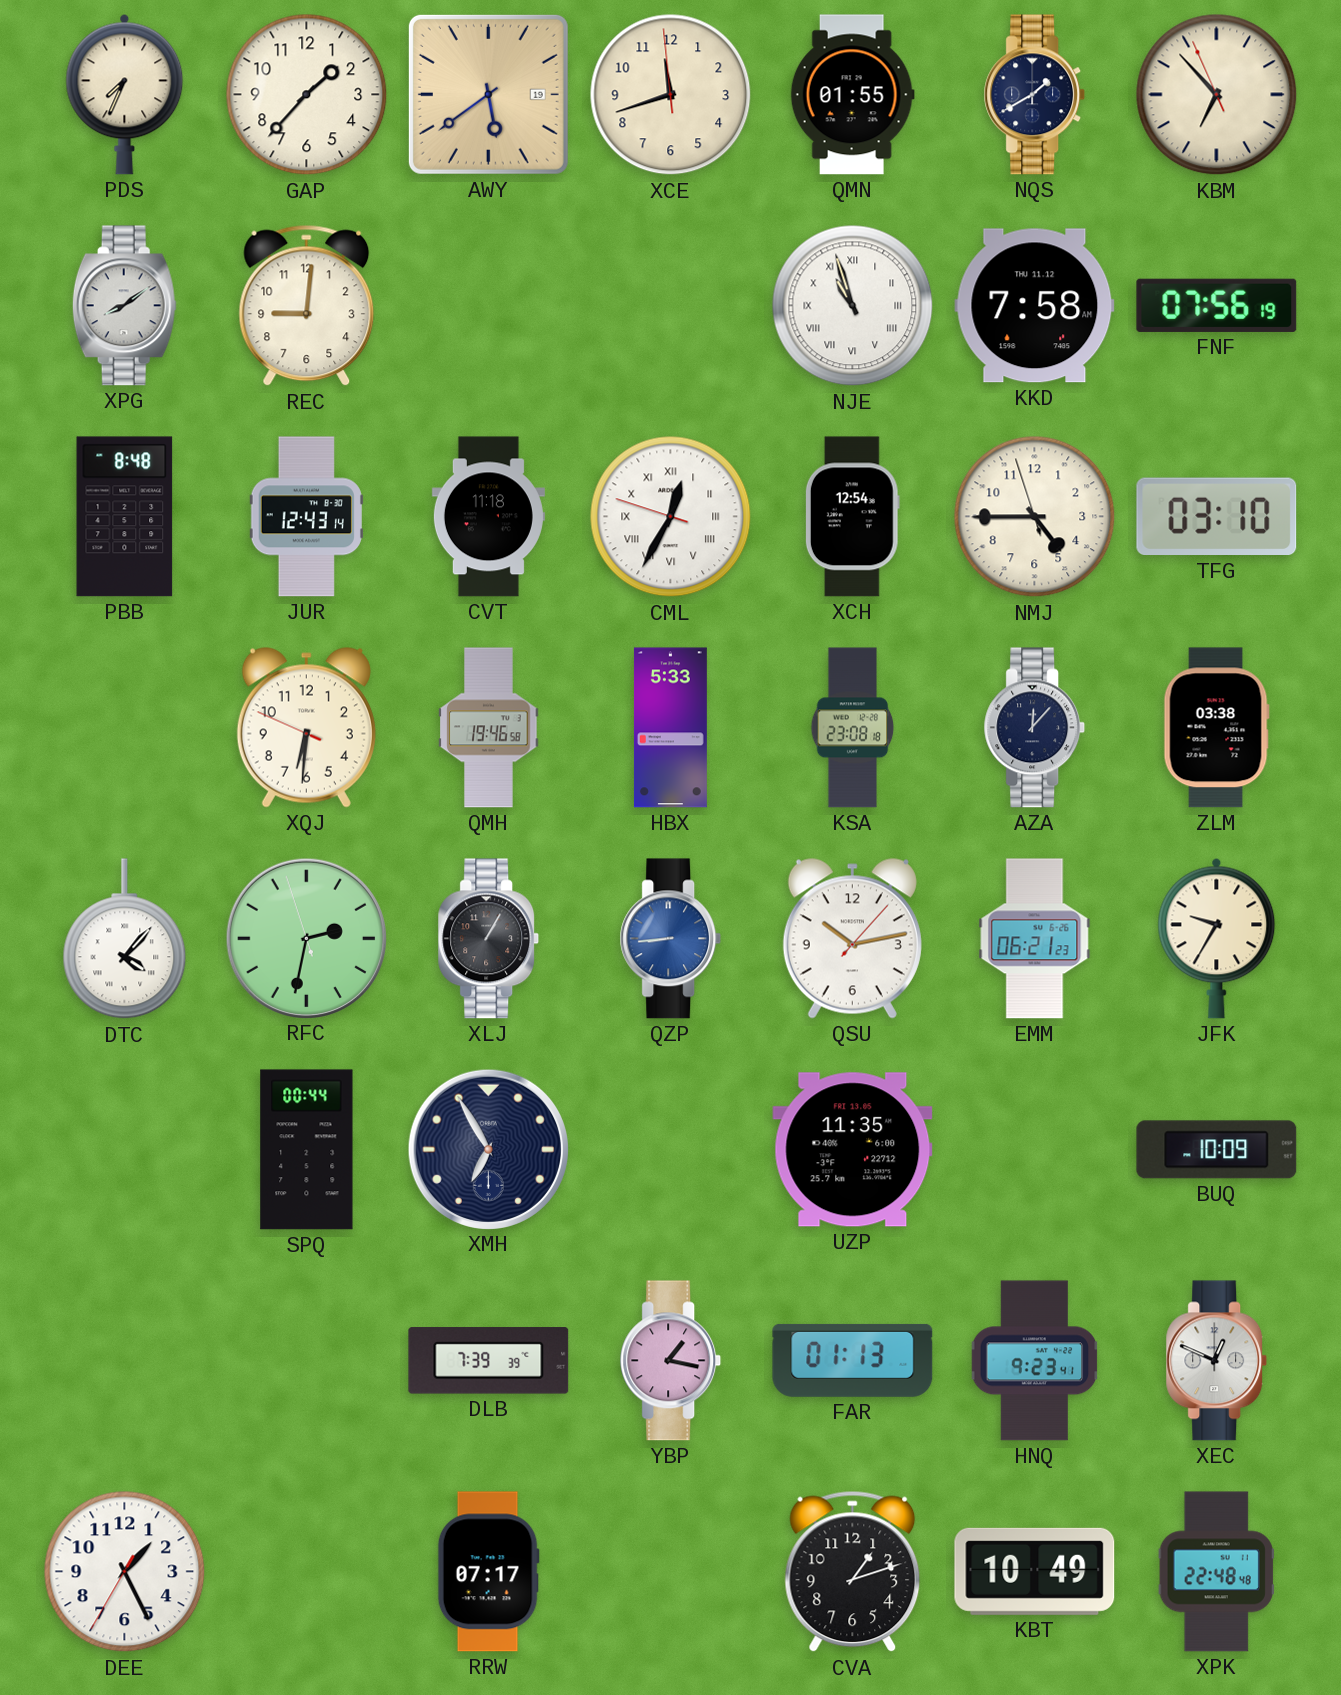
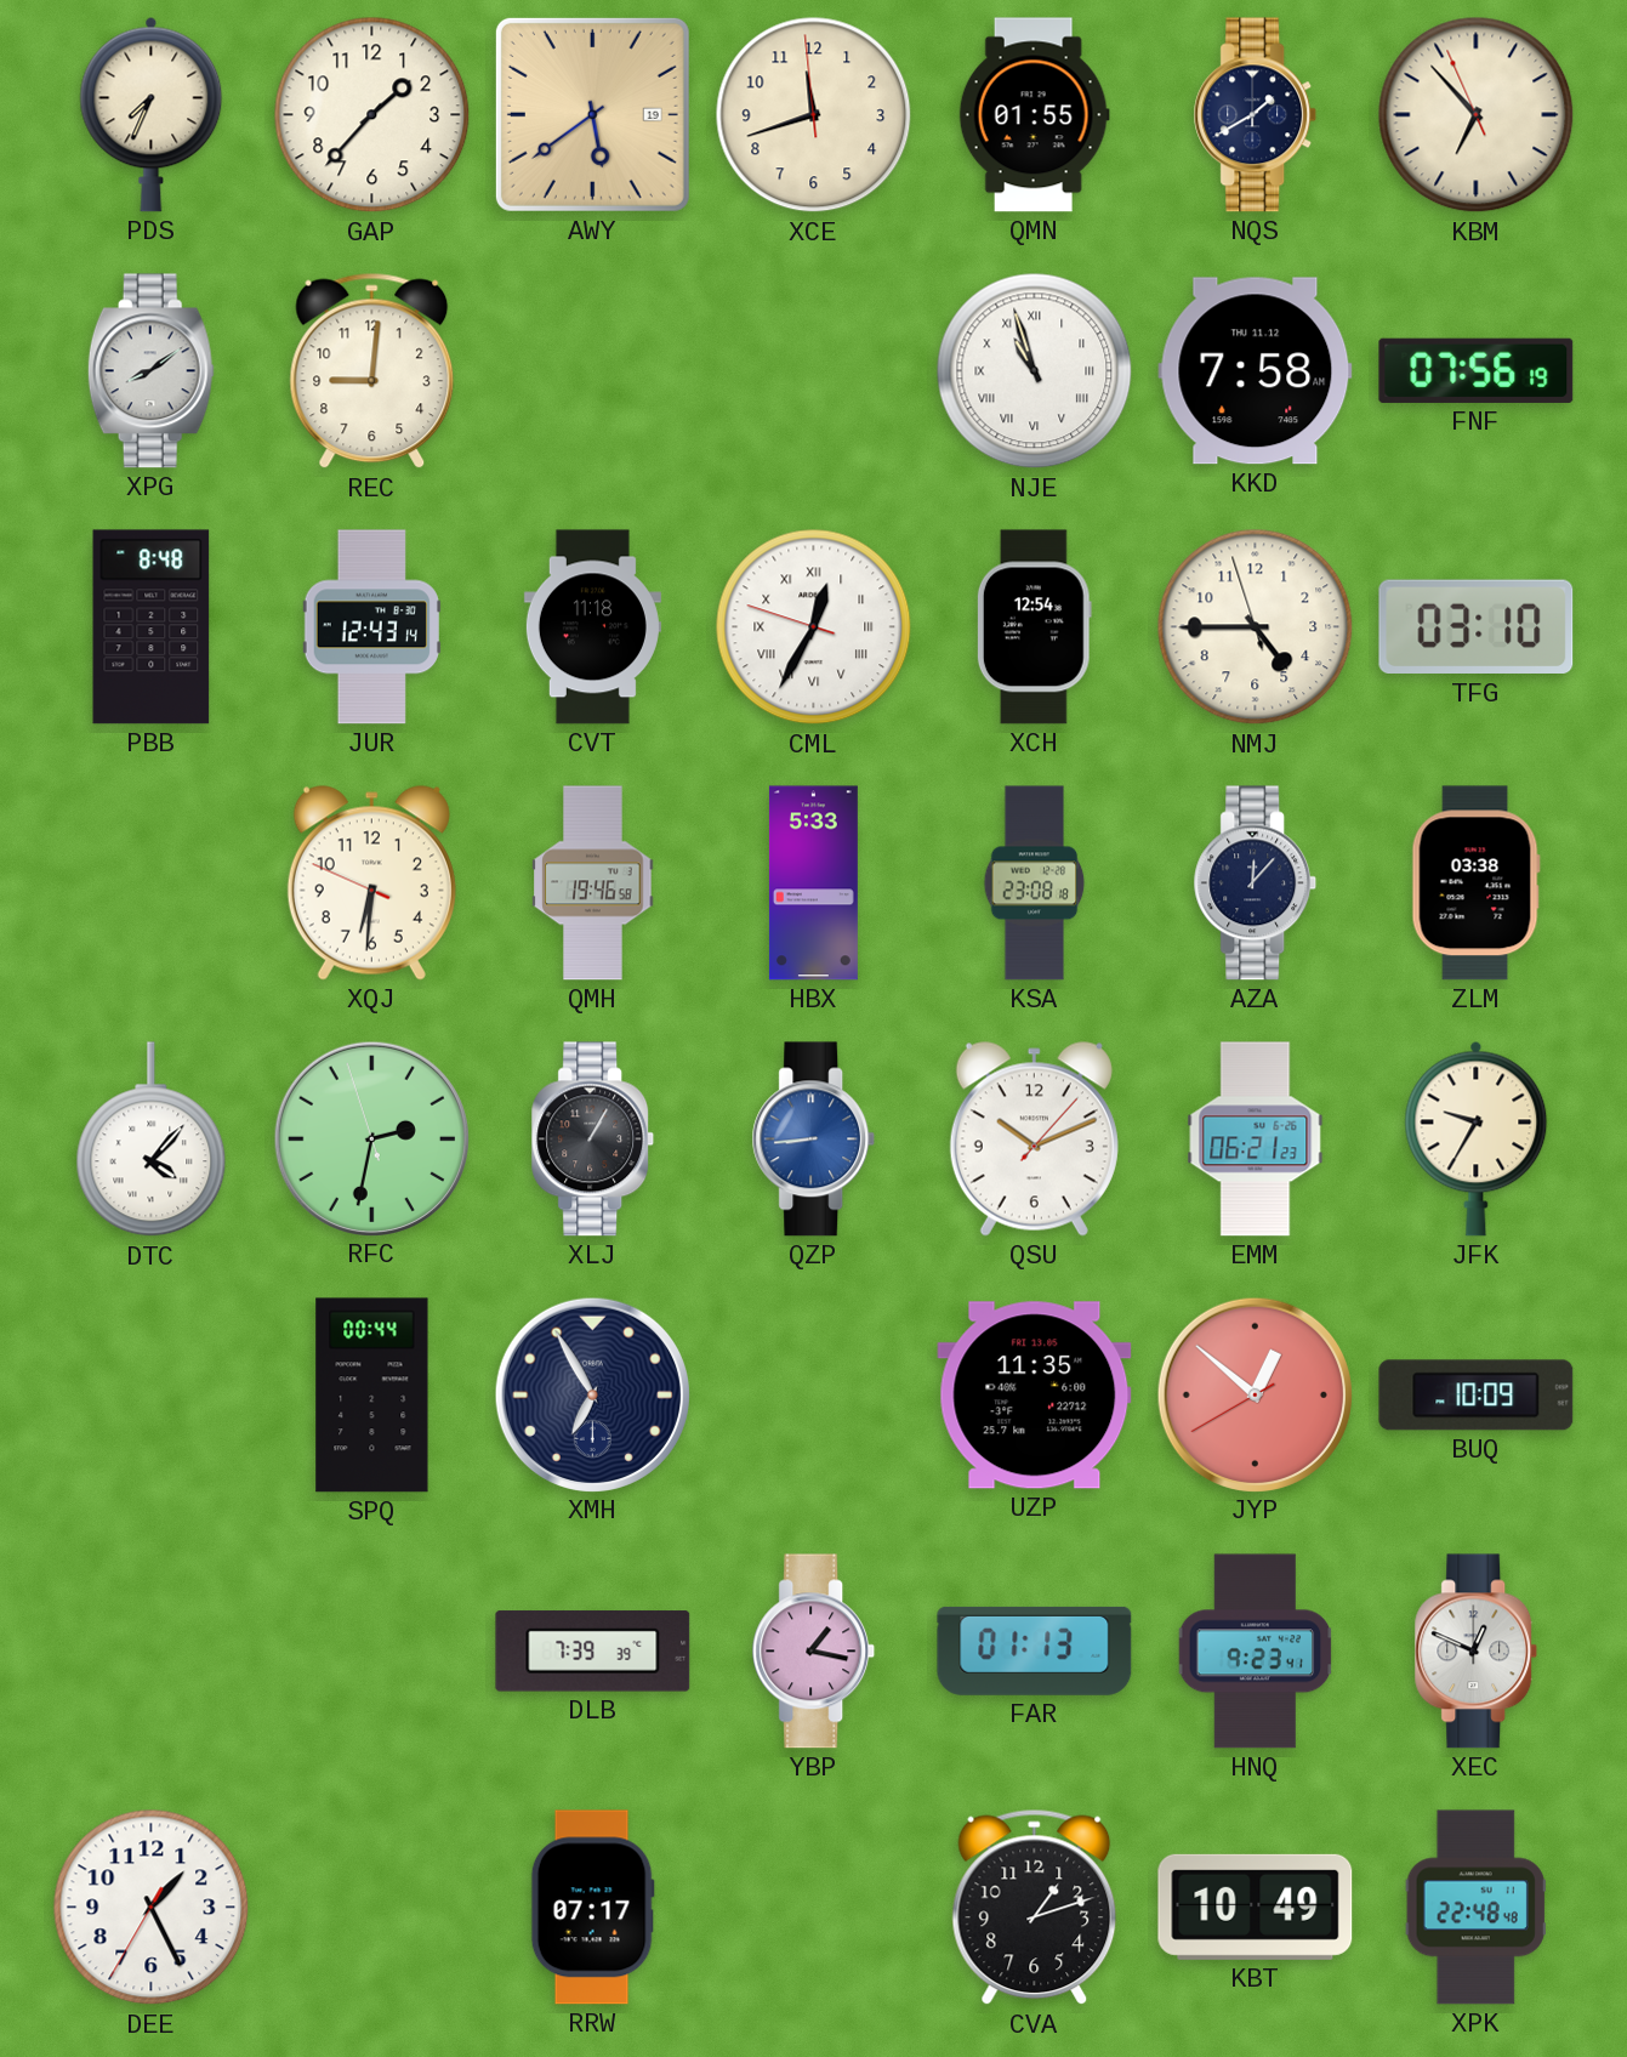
QSU: 10:13 -> 10:11
JYP: none -> 12:51
